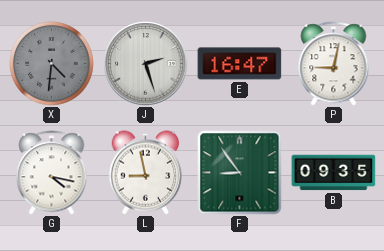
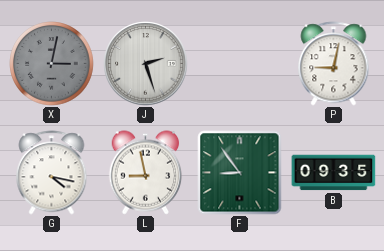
X: 4:31 -> 3:02
E: 16:47 -> none
